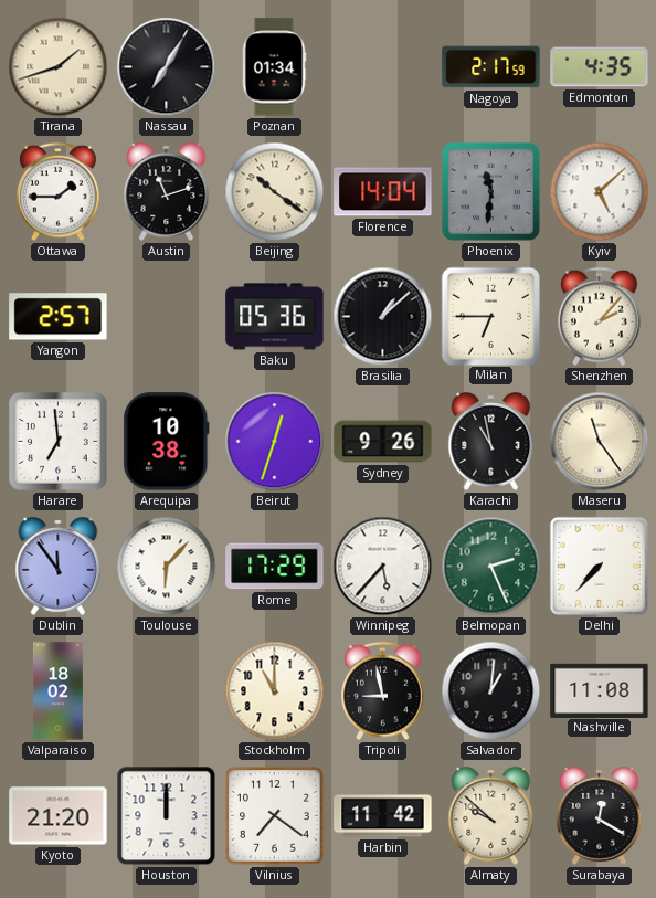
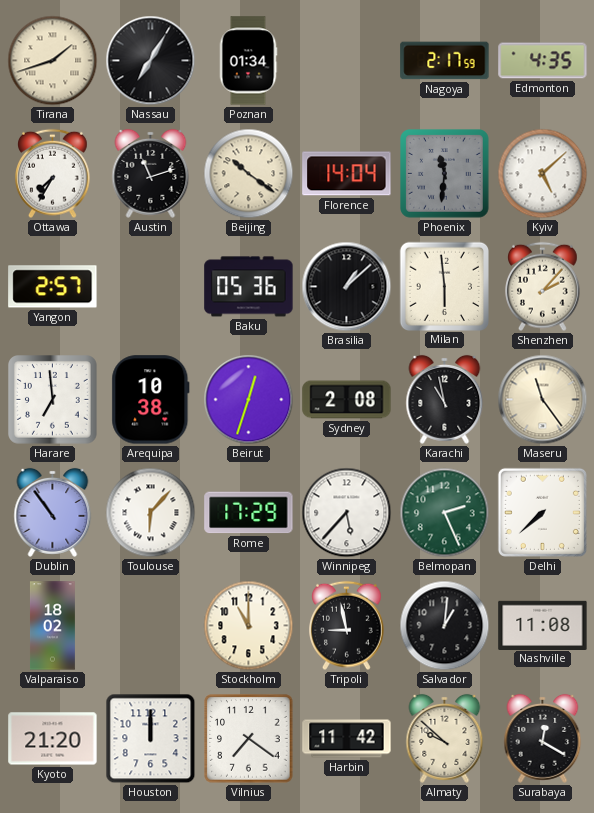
Ottawa: 1:45 -> 7:35
Milan: 6:45 -> 5:59
Sydney: 9:26 -> 2:08
Dublin: 11:54 -> 10:54
Delhi: 7:37 -> 7:38
